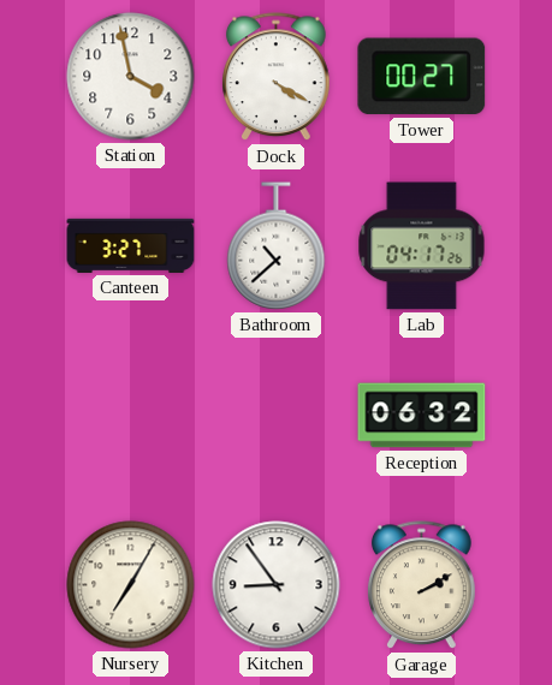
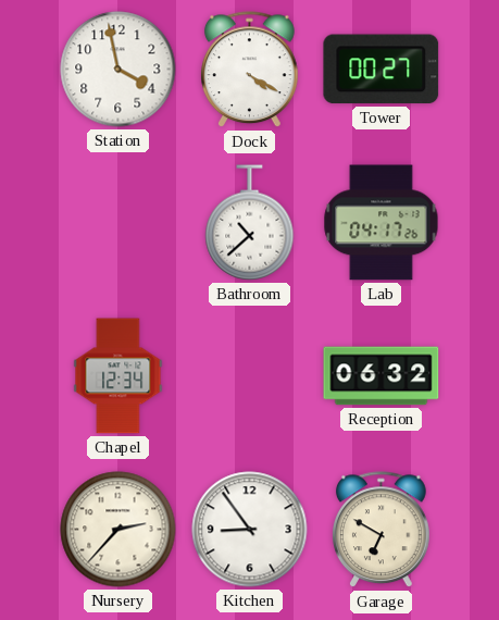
Canteen: 3:27 -> none
Chapel: none -> 12:34
Nursery: 7:05 -> 2:37
Garage: 2:10 -> 6:50
